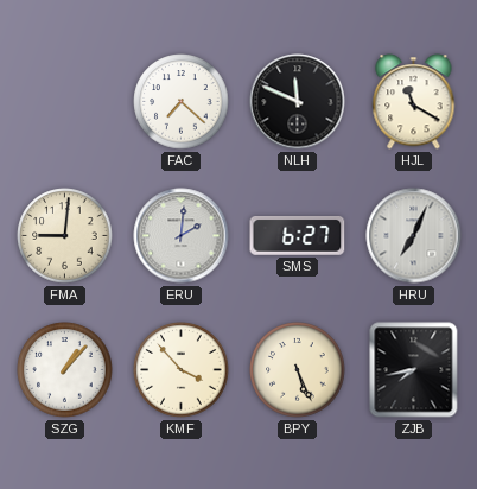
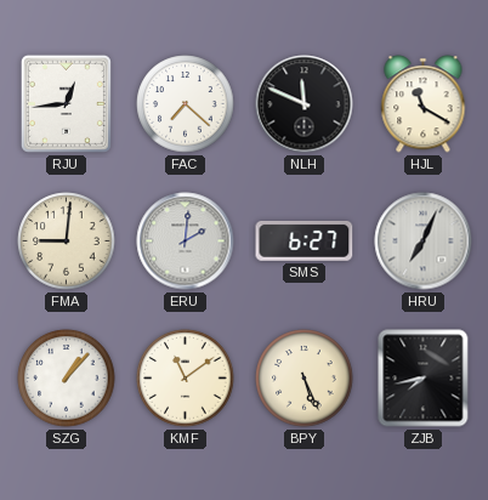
RJU: none -> 12:44
KMF: 3:53 -> 11:09
